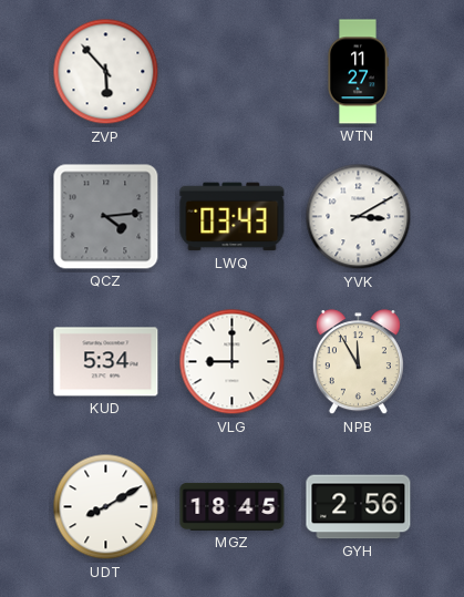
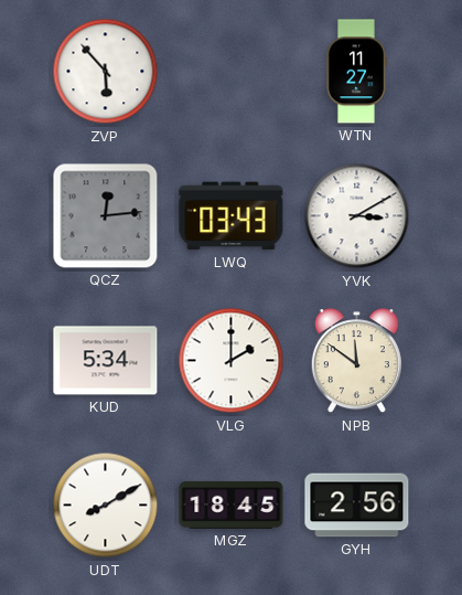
QCZ: 4:14 -> 12:14
VLG: 9:00 -> 2:00
NPB: 11:55 -> 11:51
